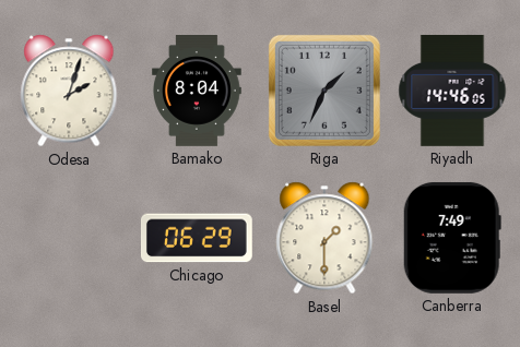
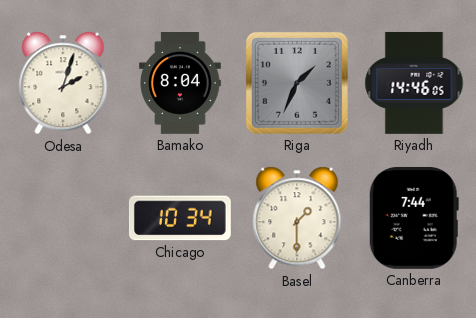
Chicago: 06:29 -> 10:34
Canberra: 7:49 -> 7:44
